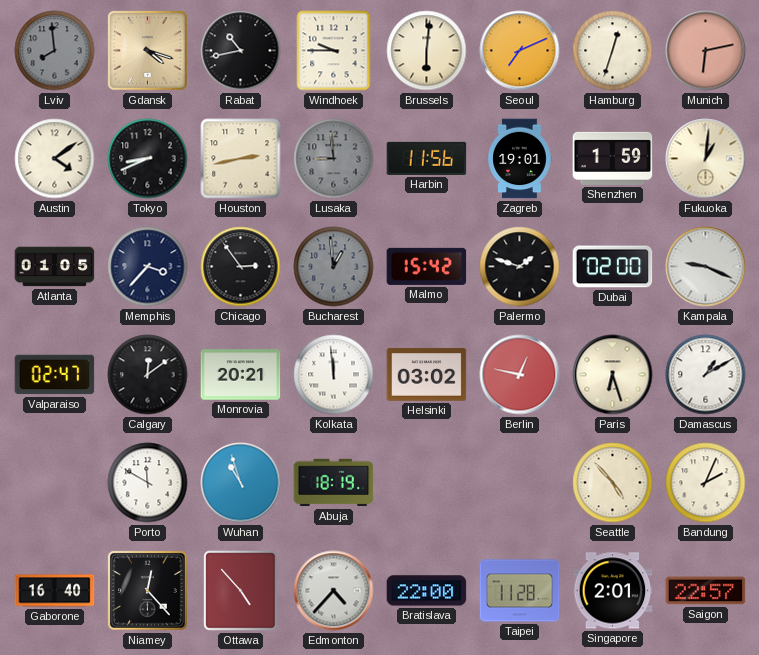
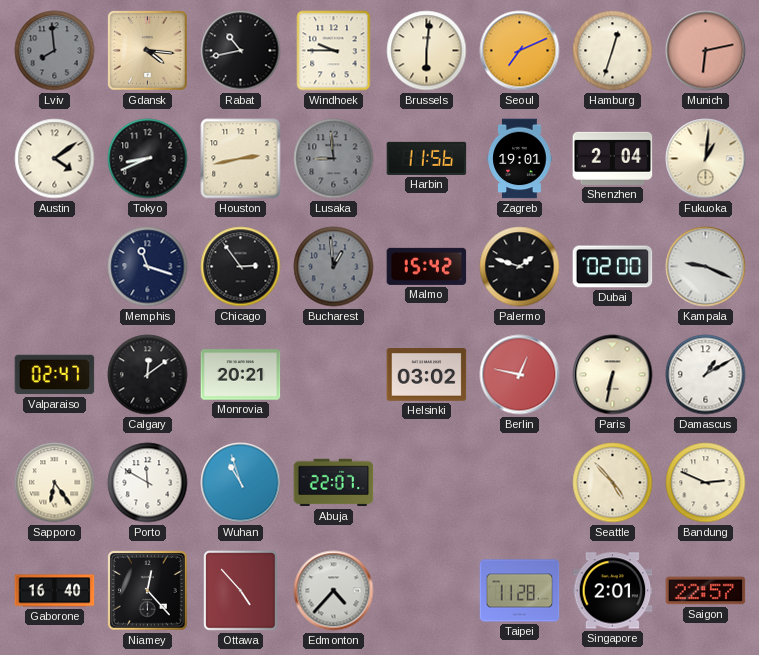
Gdansk: 4:18 -> 4:16
Shenzhen: 1:59 -> 2:04
Atlanta: 01:05 -> none
Memphis: 3:37 -> 11:18
Kolkata: 11:59 -> none
Paris: 6:27 -> 6:32
Sapporo: none -> 6:24
Abuja: 18:19 -> 22:07
Bandung: 2:04 -> 2:49
Bratislava: 22:00 -> none
